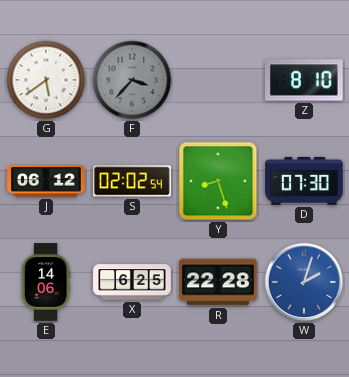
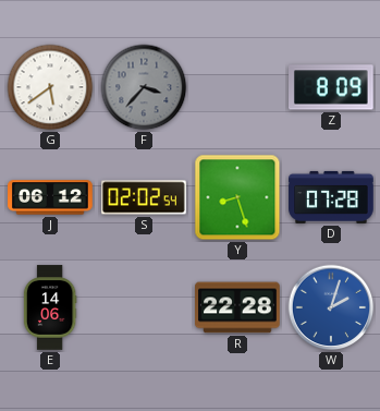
Z: 8:10 -> 8:09
D: 07:30 -> 07:28
X: 6:25 -> none
